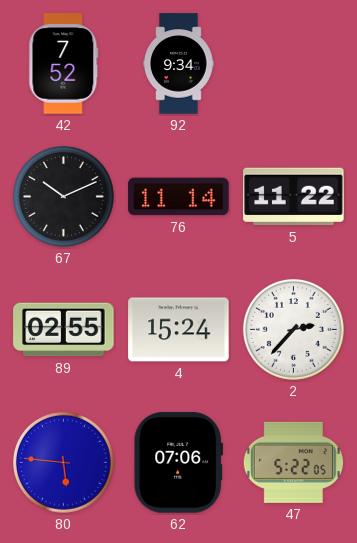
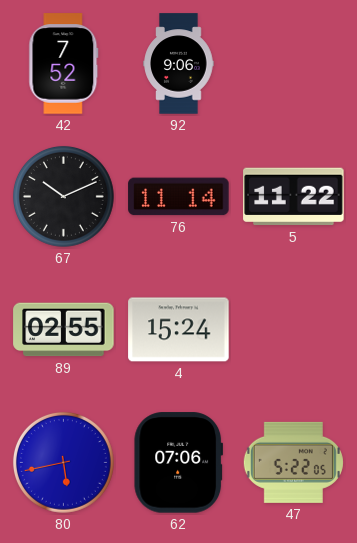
92: 9:34 -> 9:06
2: 2:37 -> none
80: 5:46 -> 5:43
